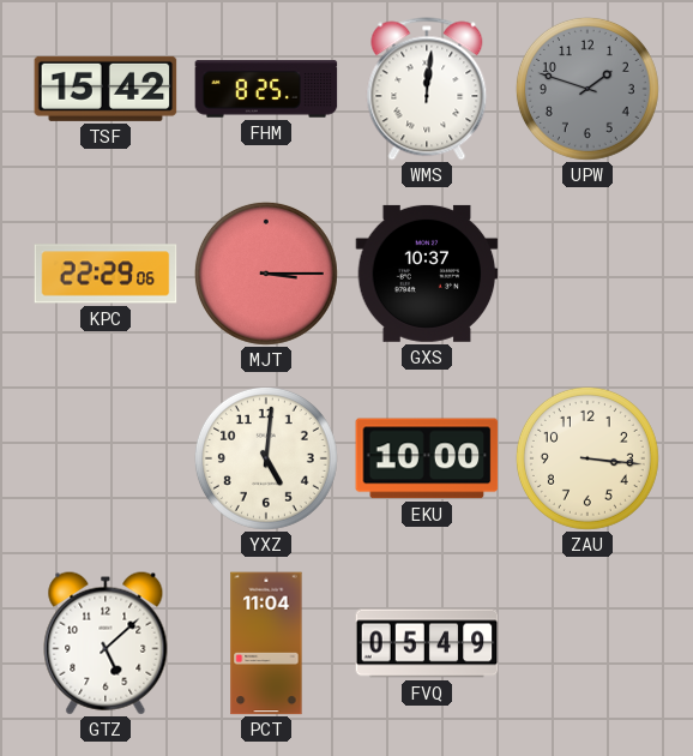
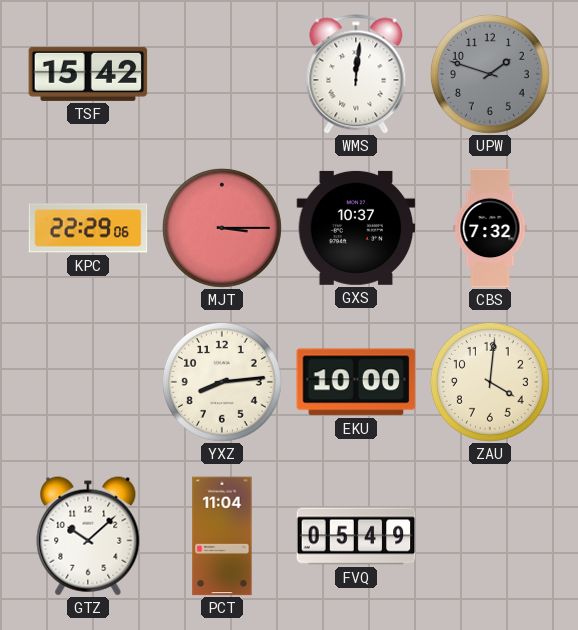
FHM: 8:25 -> none
CBS: none -> 7:32
YXZ: 5:01 -> 8:14
ZAU: 3:16 -> 4:01
GTZ: 5:08 -> 10:08
